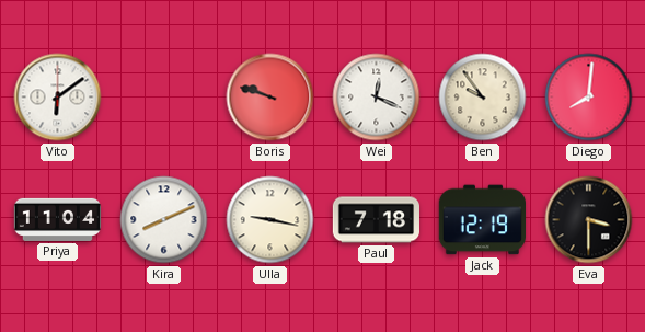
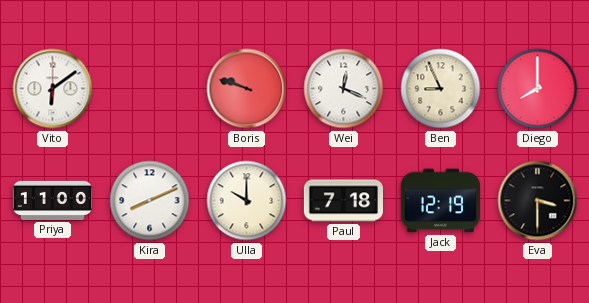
Ben: 9:54 -> 8:56
Diego: 8:01 -> 8:00
Priya: 11:04 -> 11:00
Ulla: 9:17 -> 10:00
